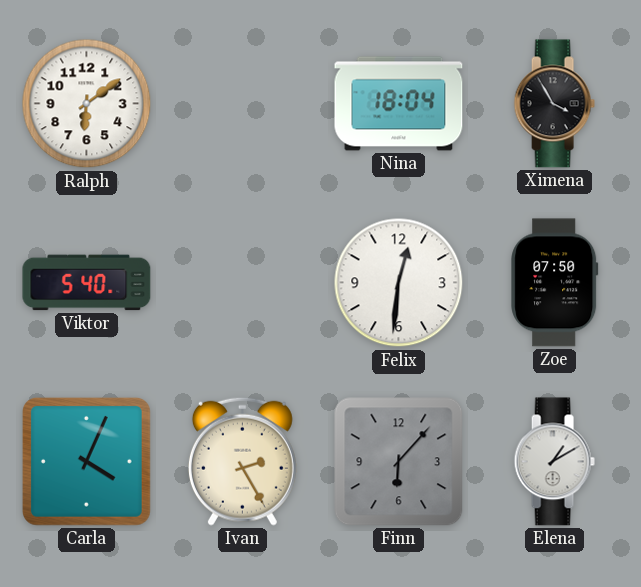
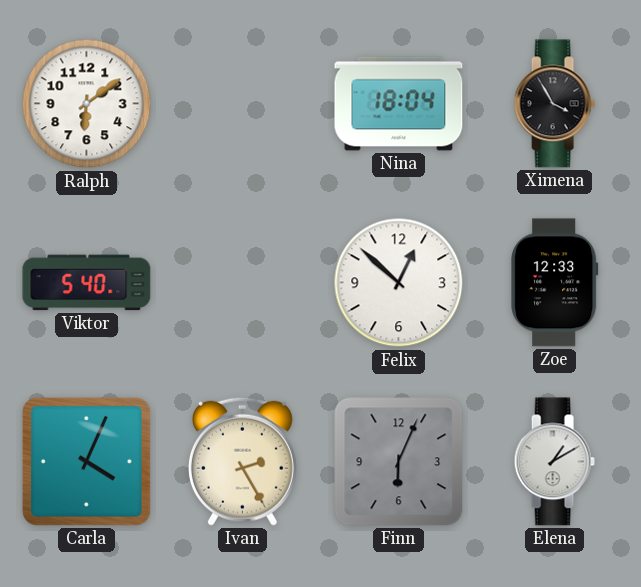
Felix: 12:31 -> 12:52
Zoe: 07:50 -> 12:33
Finn: 6:07 -> 6:04
